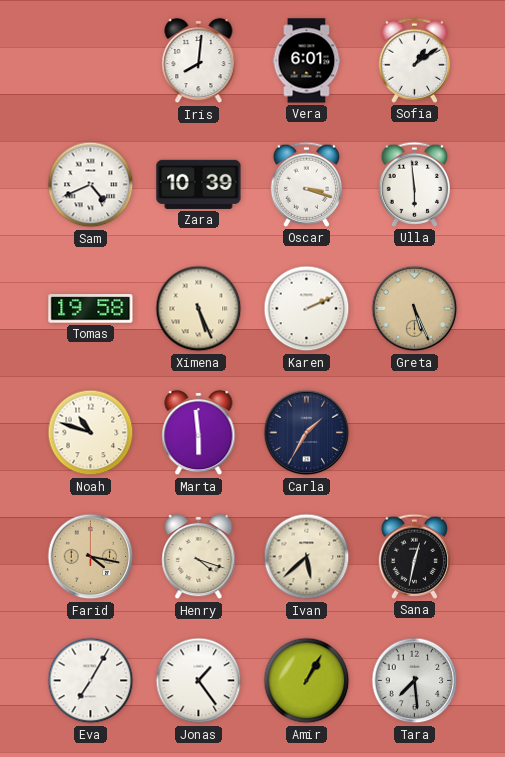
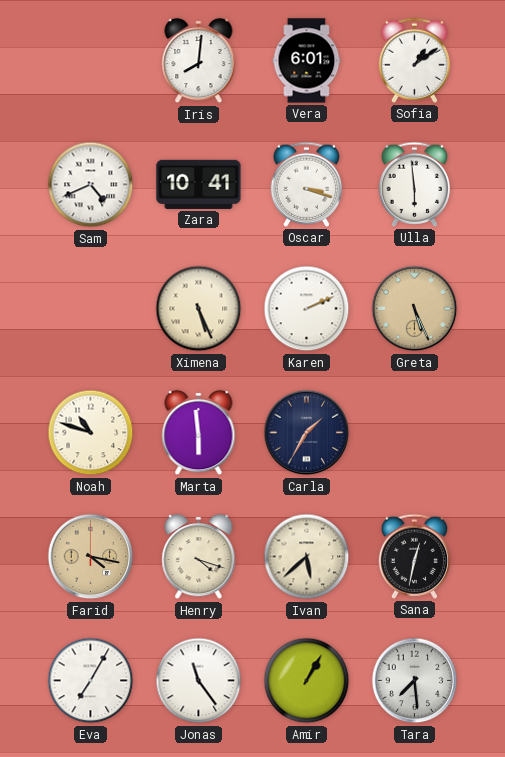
Zara: 10:39 -> 10:41
Tomas: 19:58 -> none
Jonas: 1:24 -> 11:24
